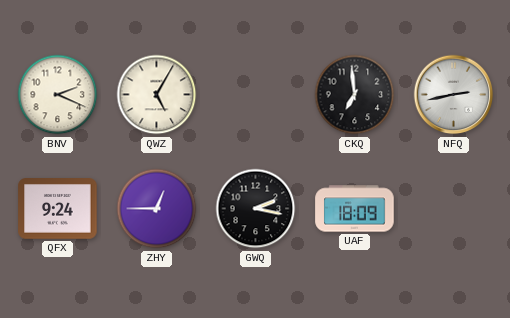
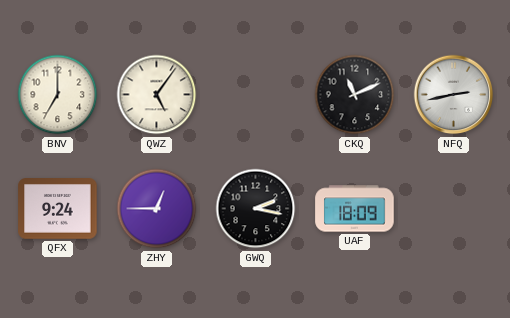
BNV: 2:19 -> 7:00
QWZ: 5:05 -> 5:06
CKQ: 6:59 -> 11:11
